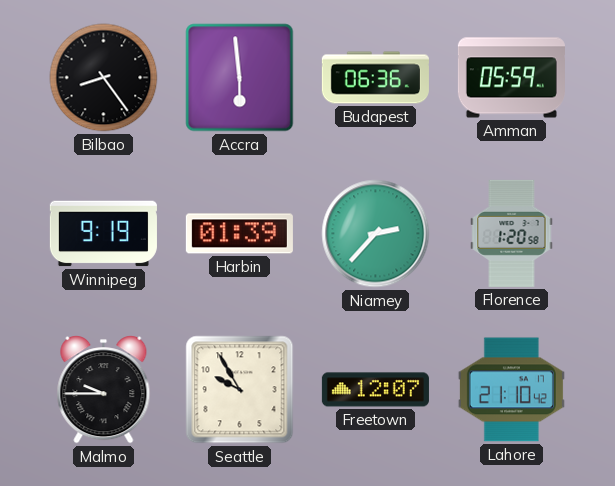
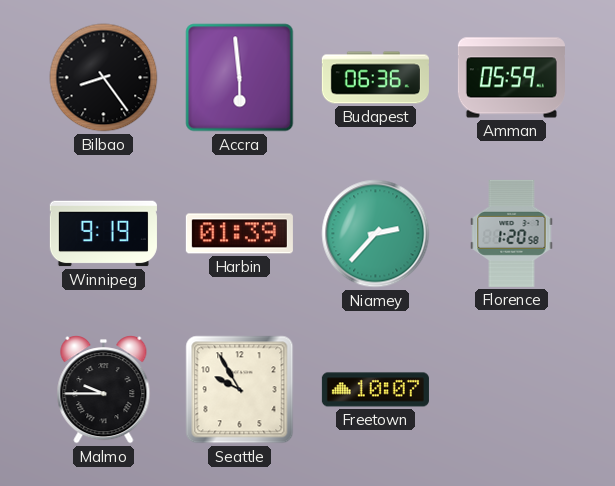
Freetown: 12:07 -> 10:07
Lahore: 21:10 -> none
